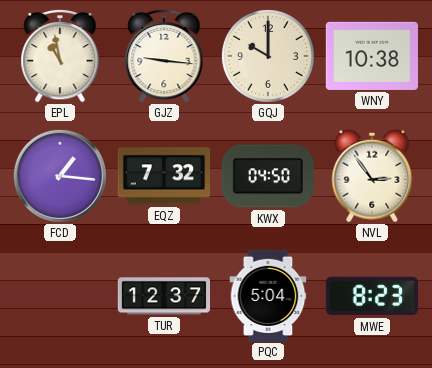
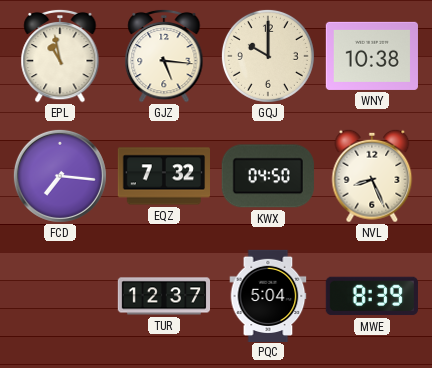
GJZ: 9:16 -> 5:16
FCD: 1:16 -> 7:16
NVL: 2:54 -> 8:26
MWE: 8:23 -> 8:39
